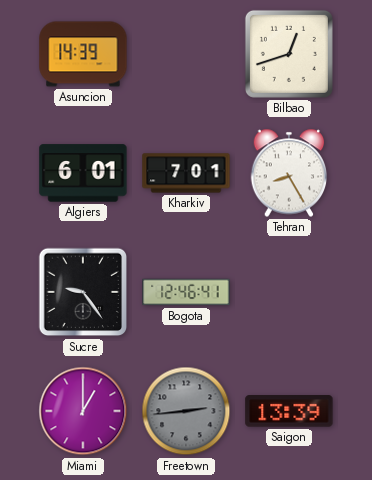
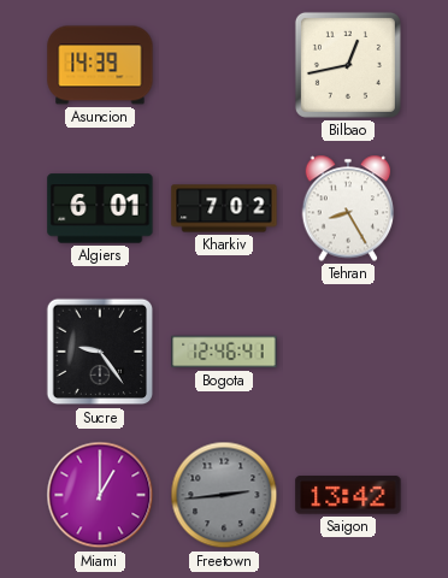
Bilbao: 12:42 -> 12:43
Kharkiv: 7:01 -> 7:02
Saigon: 13:39 -> 13:42
